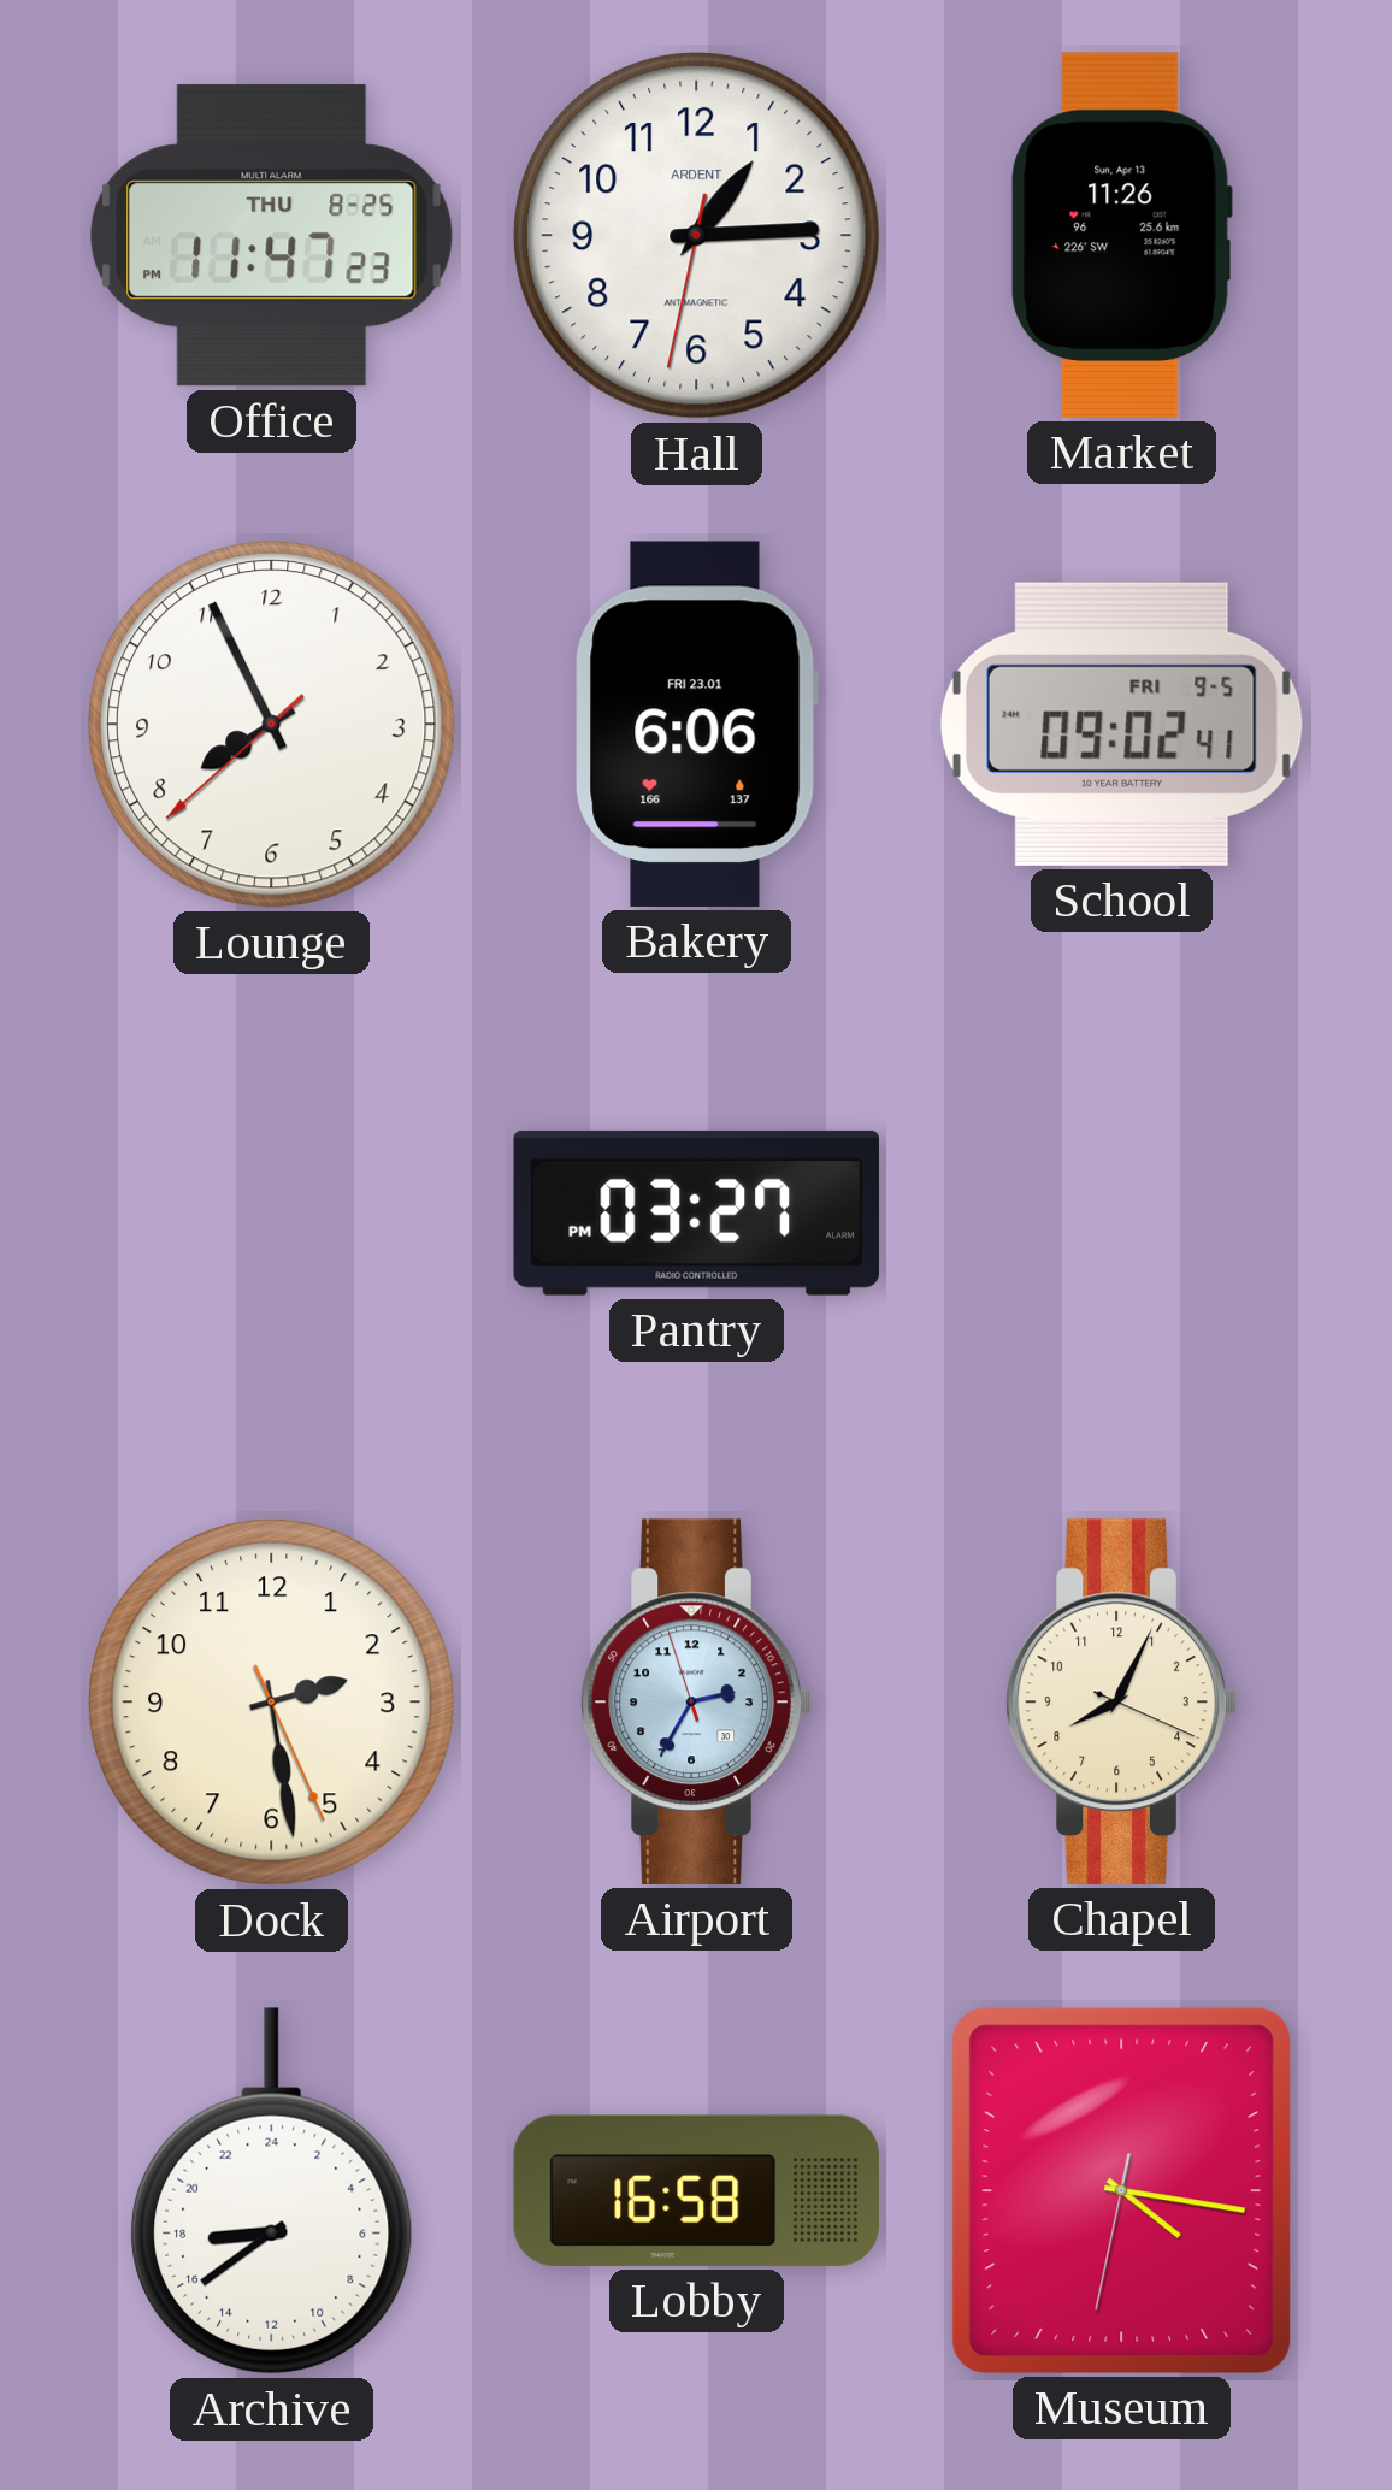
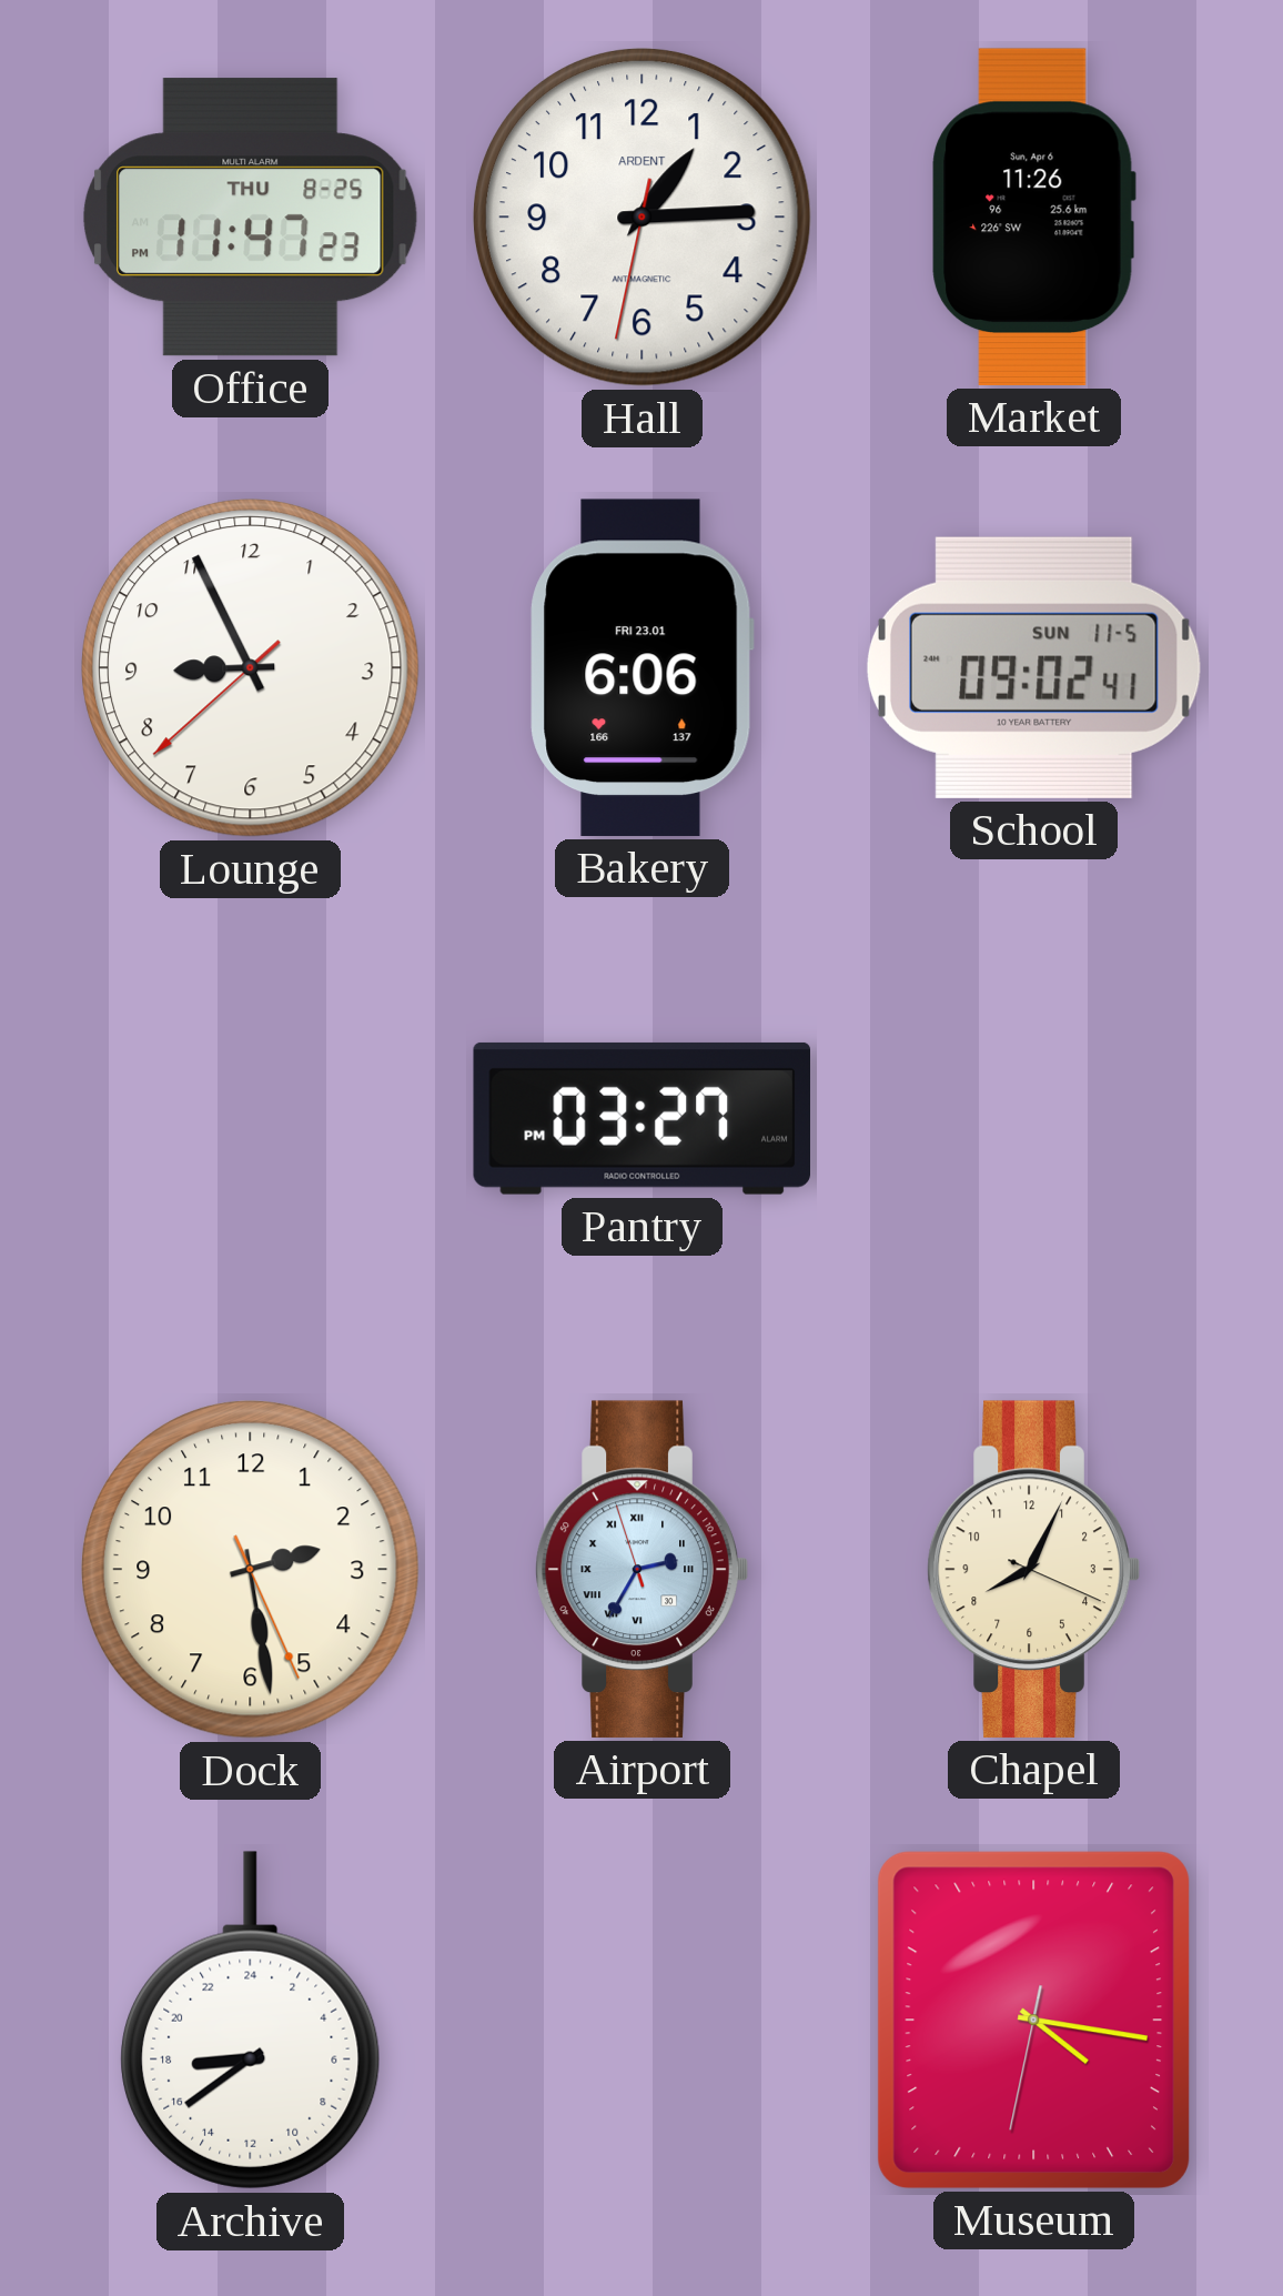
Market date: Sun, Apr 13 -> Sun, Apr 6
Lounge: 7:55 -> 8:55
School date: FRI 9-5 -> SUN 11-5
Airport numerals: Arabic -> Roman
Lobby: 16:58 -> none
